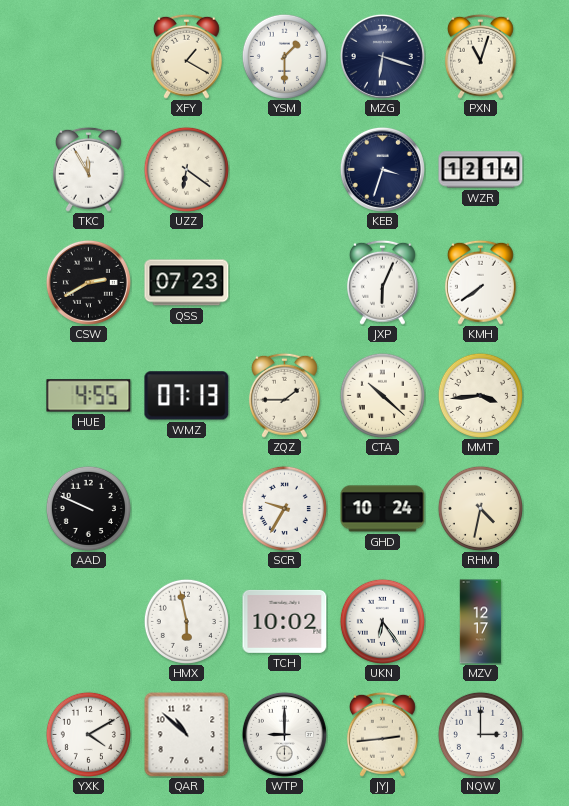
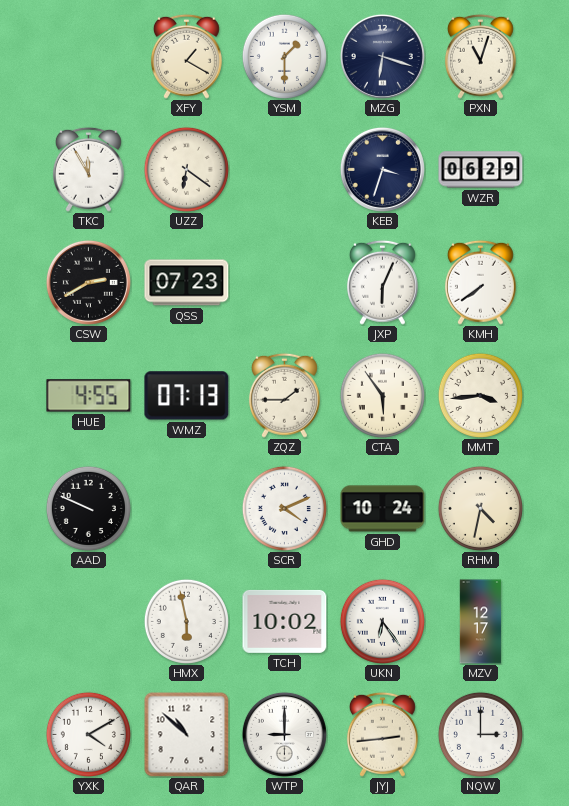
WZR: 12:14 -> 06:29
CTA: 10:22 -> 5:54
SCR: 9:35 -> 4:11
